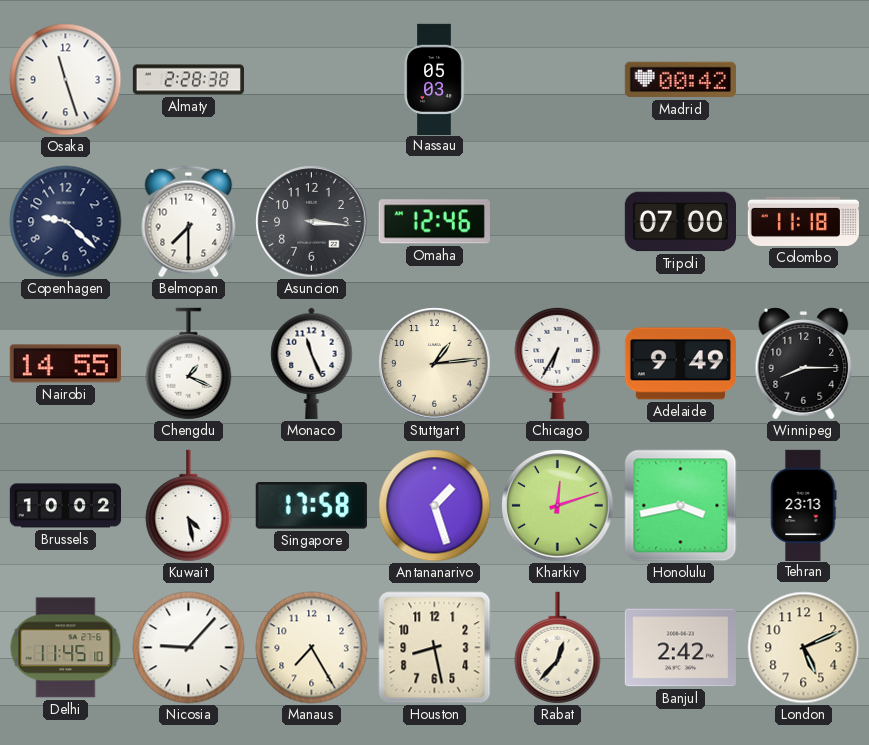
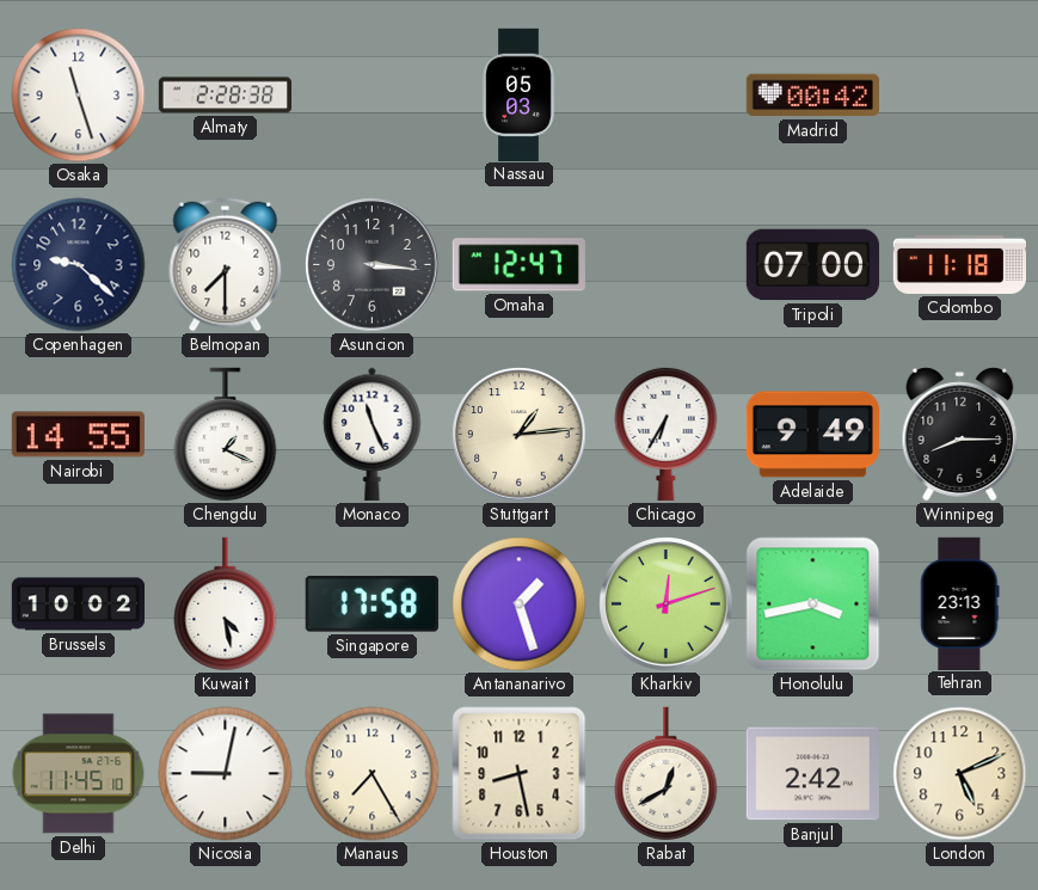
Omaha: 12:46 -> 12:47
Nicosia: 9:07 -> 9:02
Rabat: 12:37 -> 12:40
